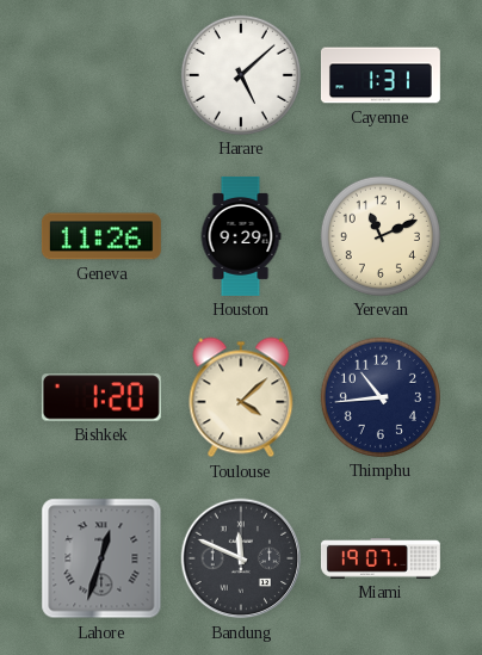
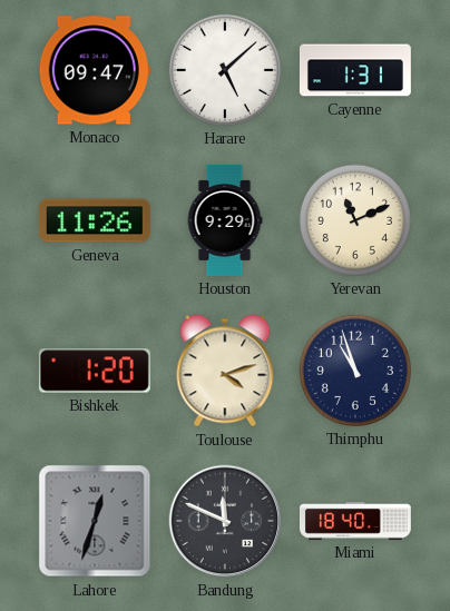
Monaco: none -> 09:47
Toulouse: 4:08 -> 4:12
Thimphu: 10:44 -> 10:57
Miami: 19:07 -> 18:40
